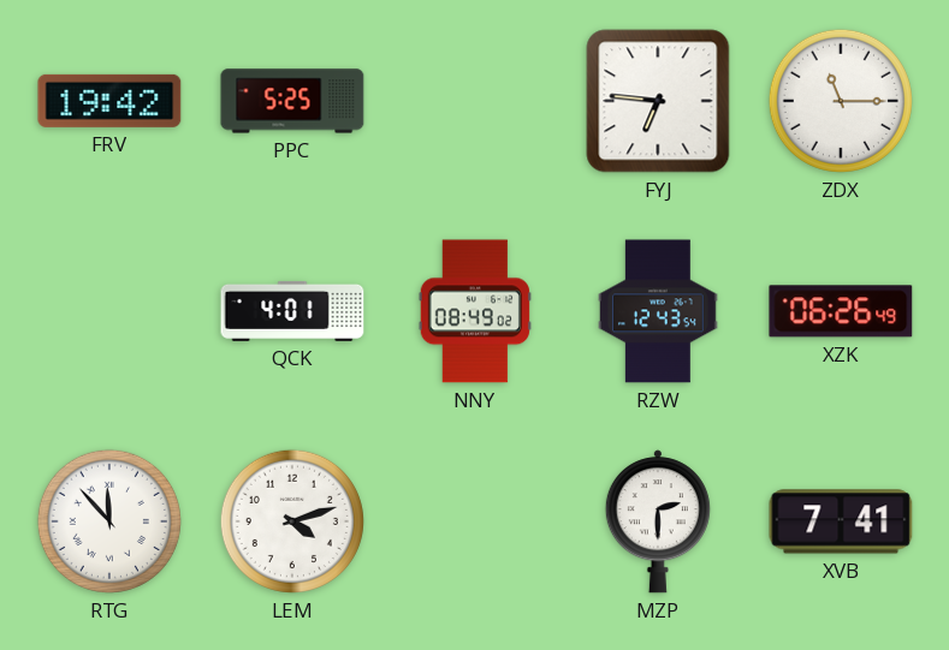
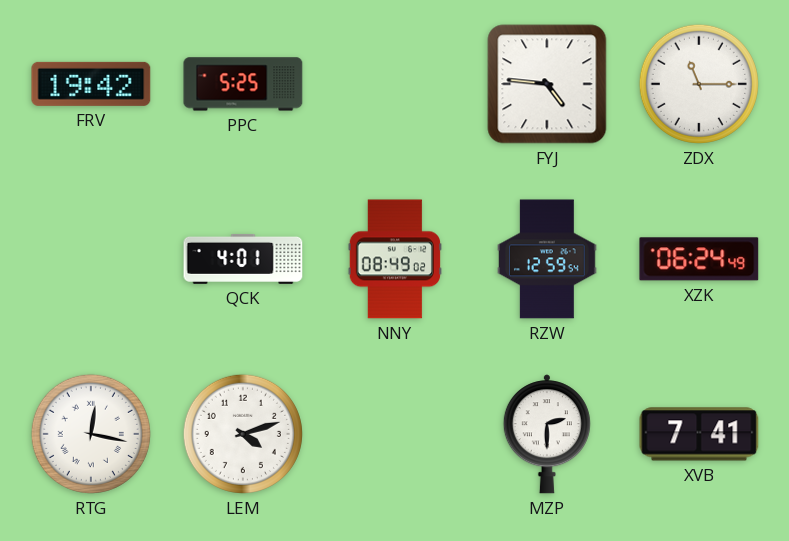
FYJ: 6:46 -> 4:46
RZW: 12:43 -> 12:59
XZK: 06:26 -> 06:24
RTG: 11:53 -> 12:17
